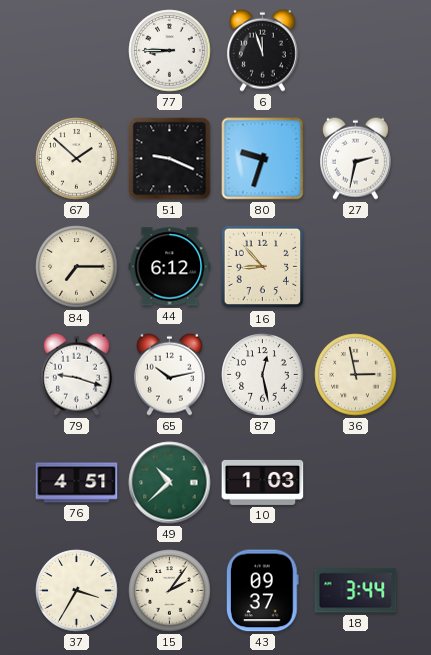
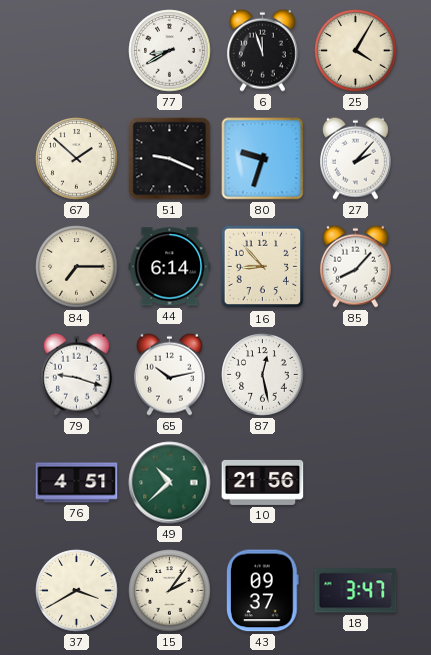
77: 8:45 -> 8:40
25: none -> 4:05
27: 2:32 -> 2:07
44: 6:12 -> 6:14
85: none -> 8:07
36: 2:58 -> none
10: 1:03 -> 21:56
37: 3:35 -> 3:40
18: 3:44 -> 3:47
